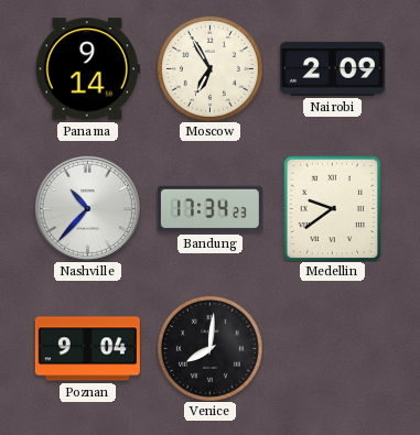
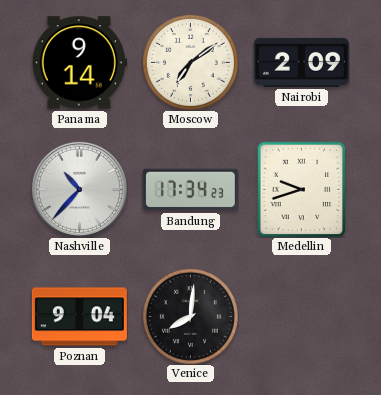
Moscow: 6:55 -> 7:09
Medellin: 9:39 -> 9:42
